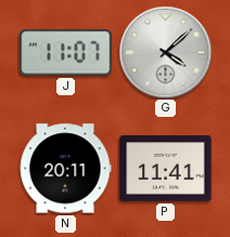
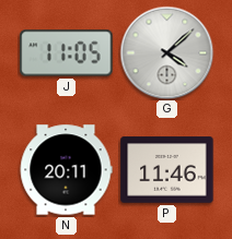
J: 11:07 -> 11:05
P: 11:41 -> 11:46
